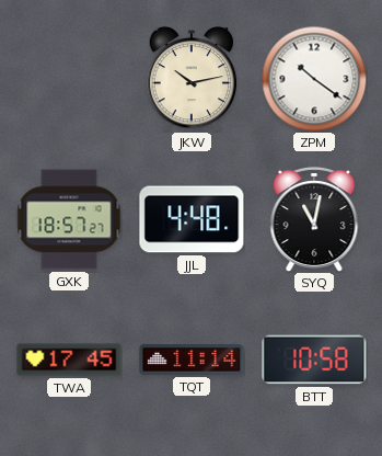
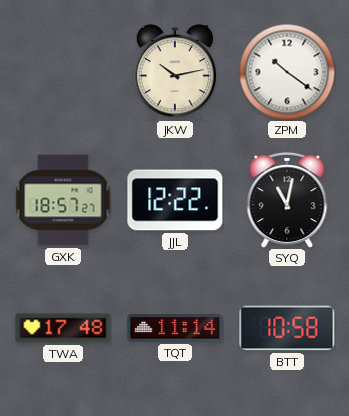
JJL: 4:48 -> 12:22
TWA: 17:45 -> 17:48
